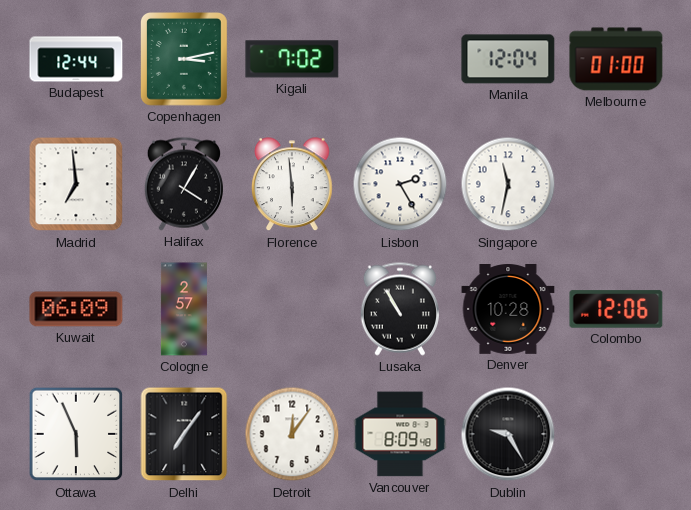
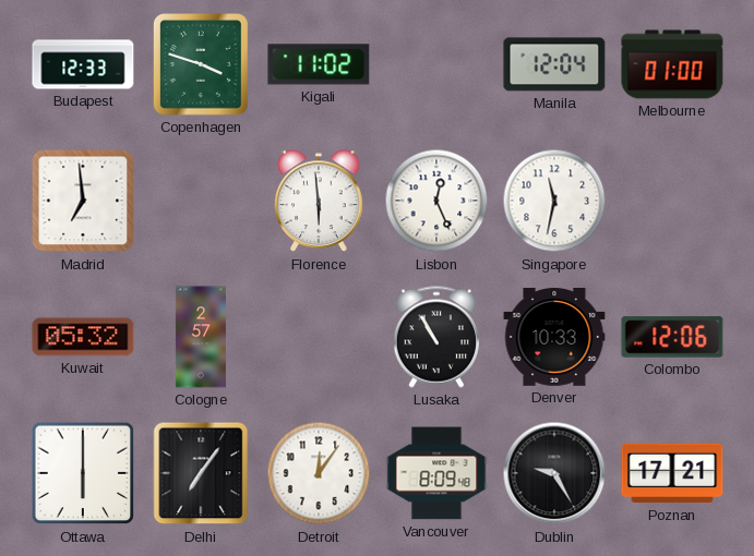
Budapest: 12:44 -> 12:33
Copenhagen: 3:13 -> 3:48
Kigali: 7:02 -> 11:02
Halifax: 4:05 -> none
Lisbon: 2:25 -> 12:26
Kuwait: 06:09 -> 05:32
Denver: 10:28 -> 10:33
Ottawa: 5:56 -> 6:00
Poznan: none -> 17:21
